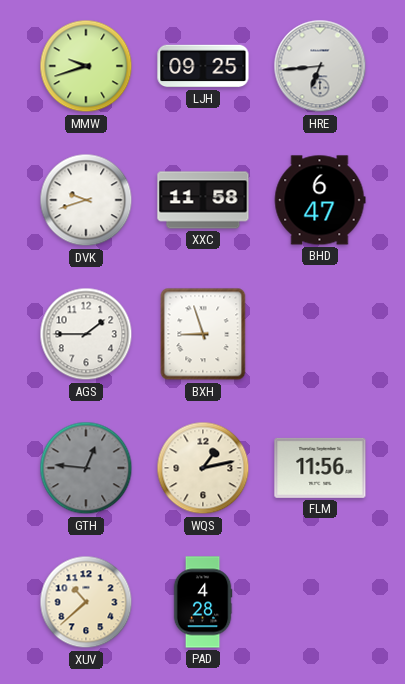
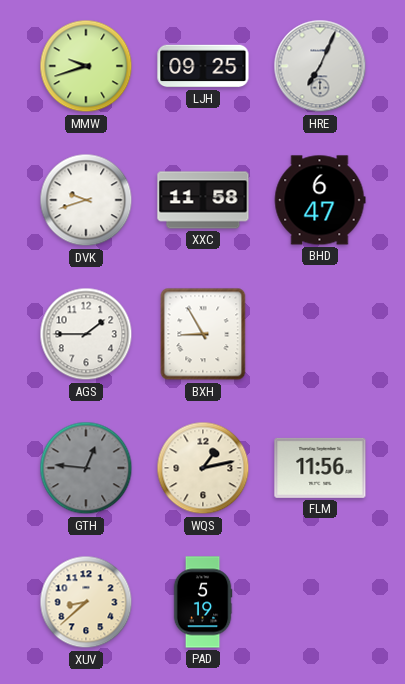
HRE: 6:44 -> 7:04
BXH: 8:57 -> 8:55
XUV: 10:38 -> 8:38
PAD: 4:28 -> 5:19
